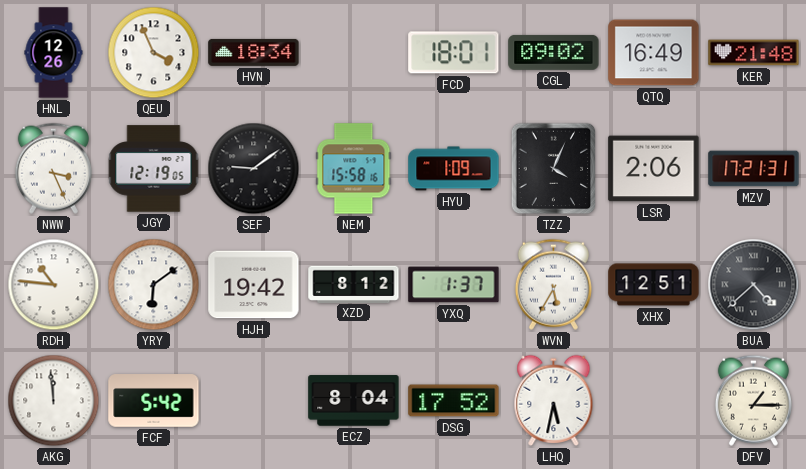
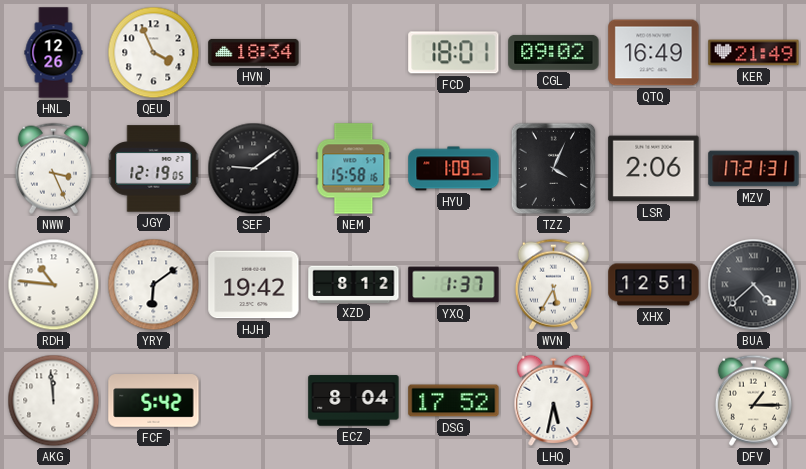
KER: 21:48 -> 21:49
